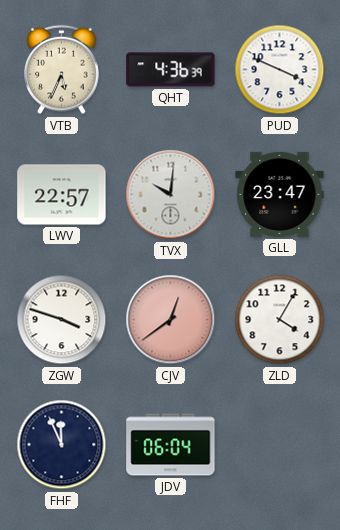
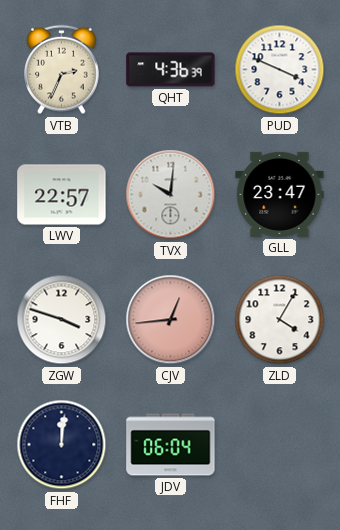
VTB: 5:34 -> 2:34
CJV: 12:39 -> 12:44
FHF: 11:56 -> 12:01
